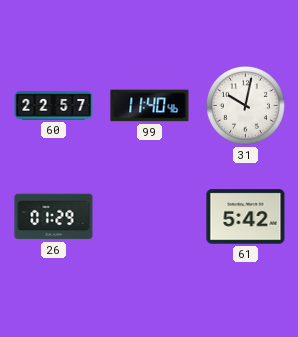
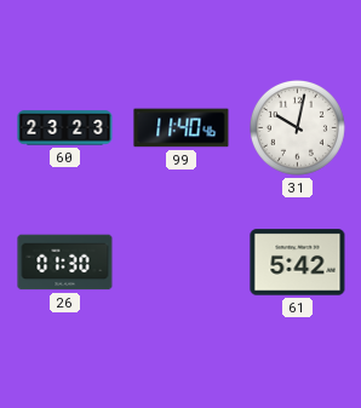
60: 22:57 -> 23:23
26: 01:29 -> 01:30
